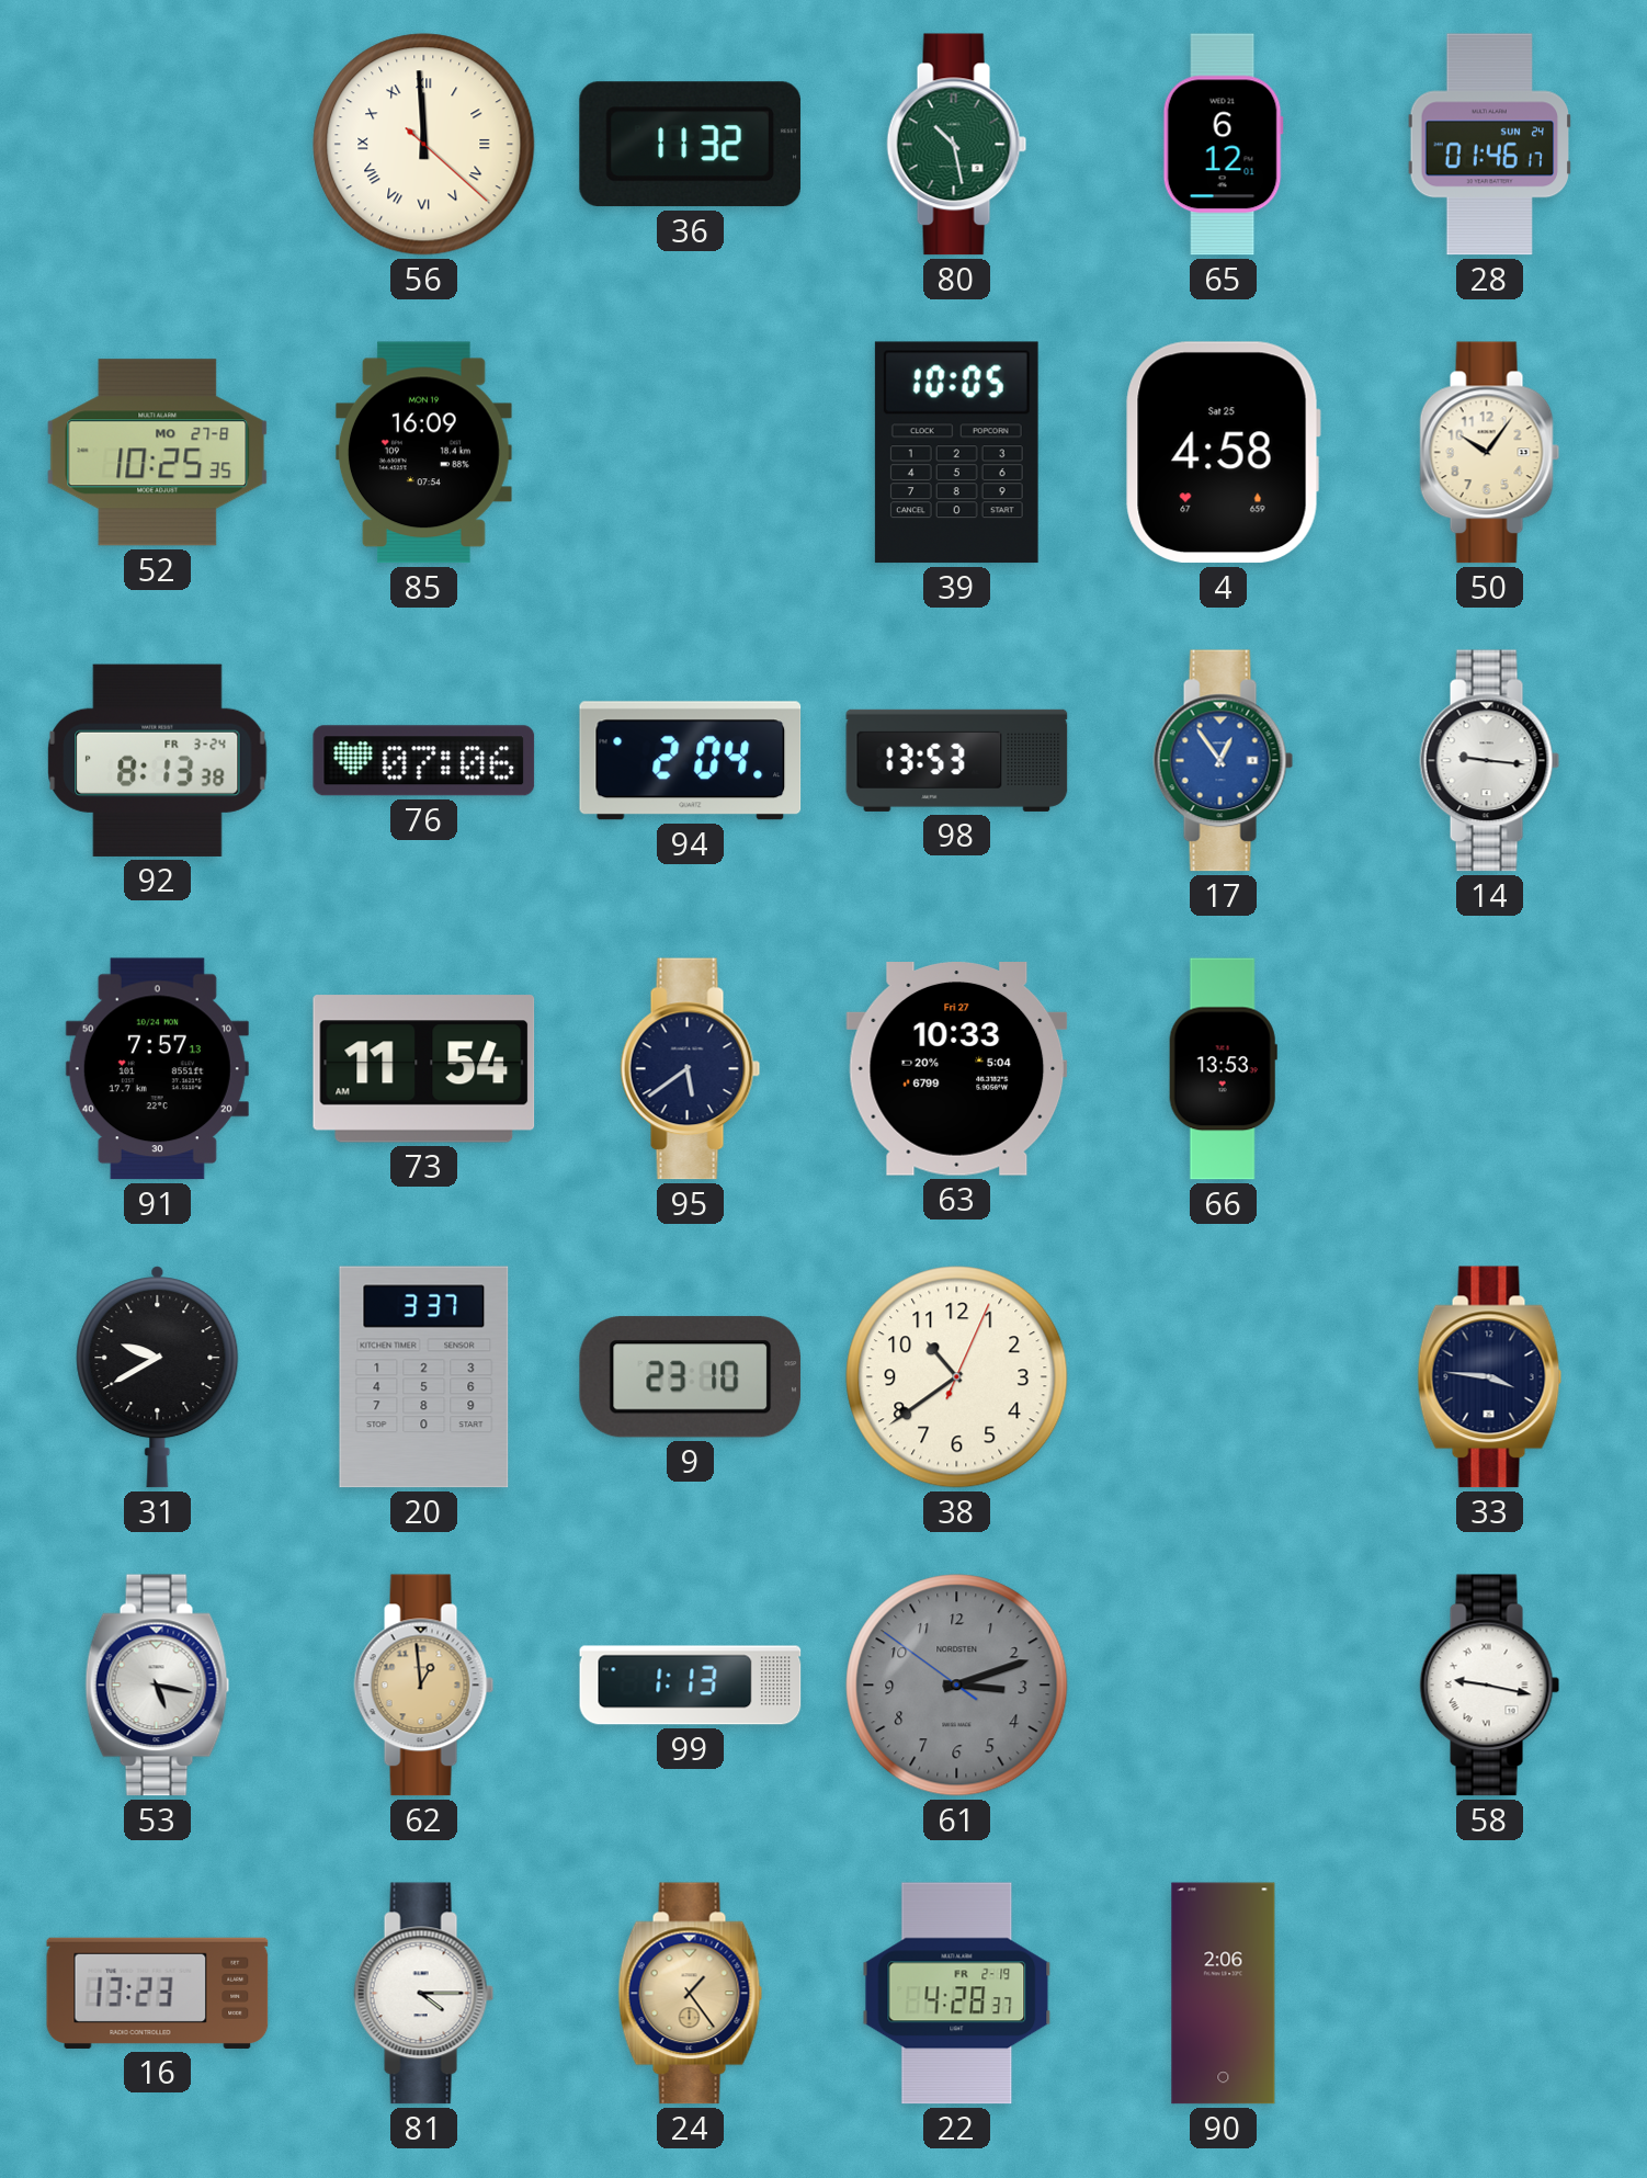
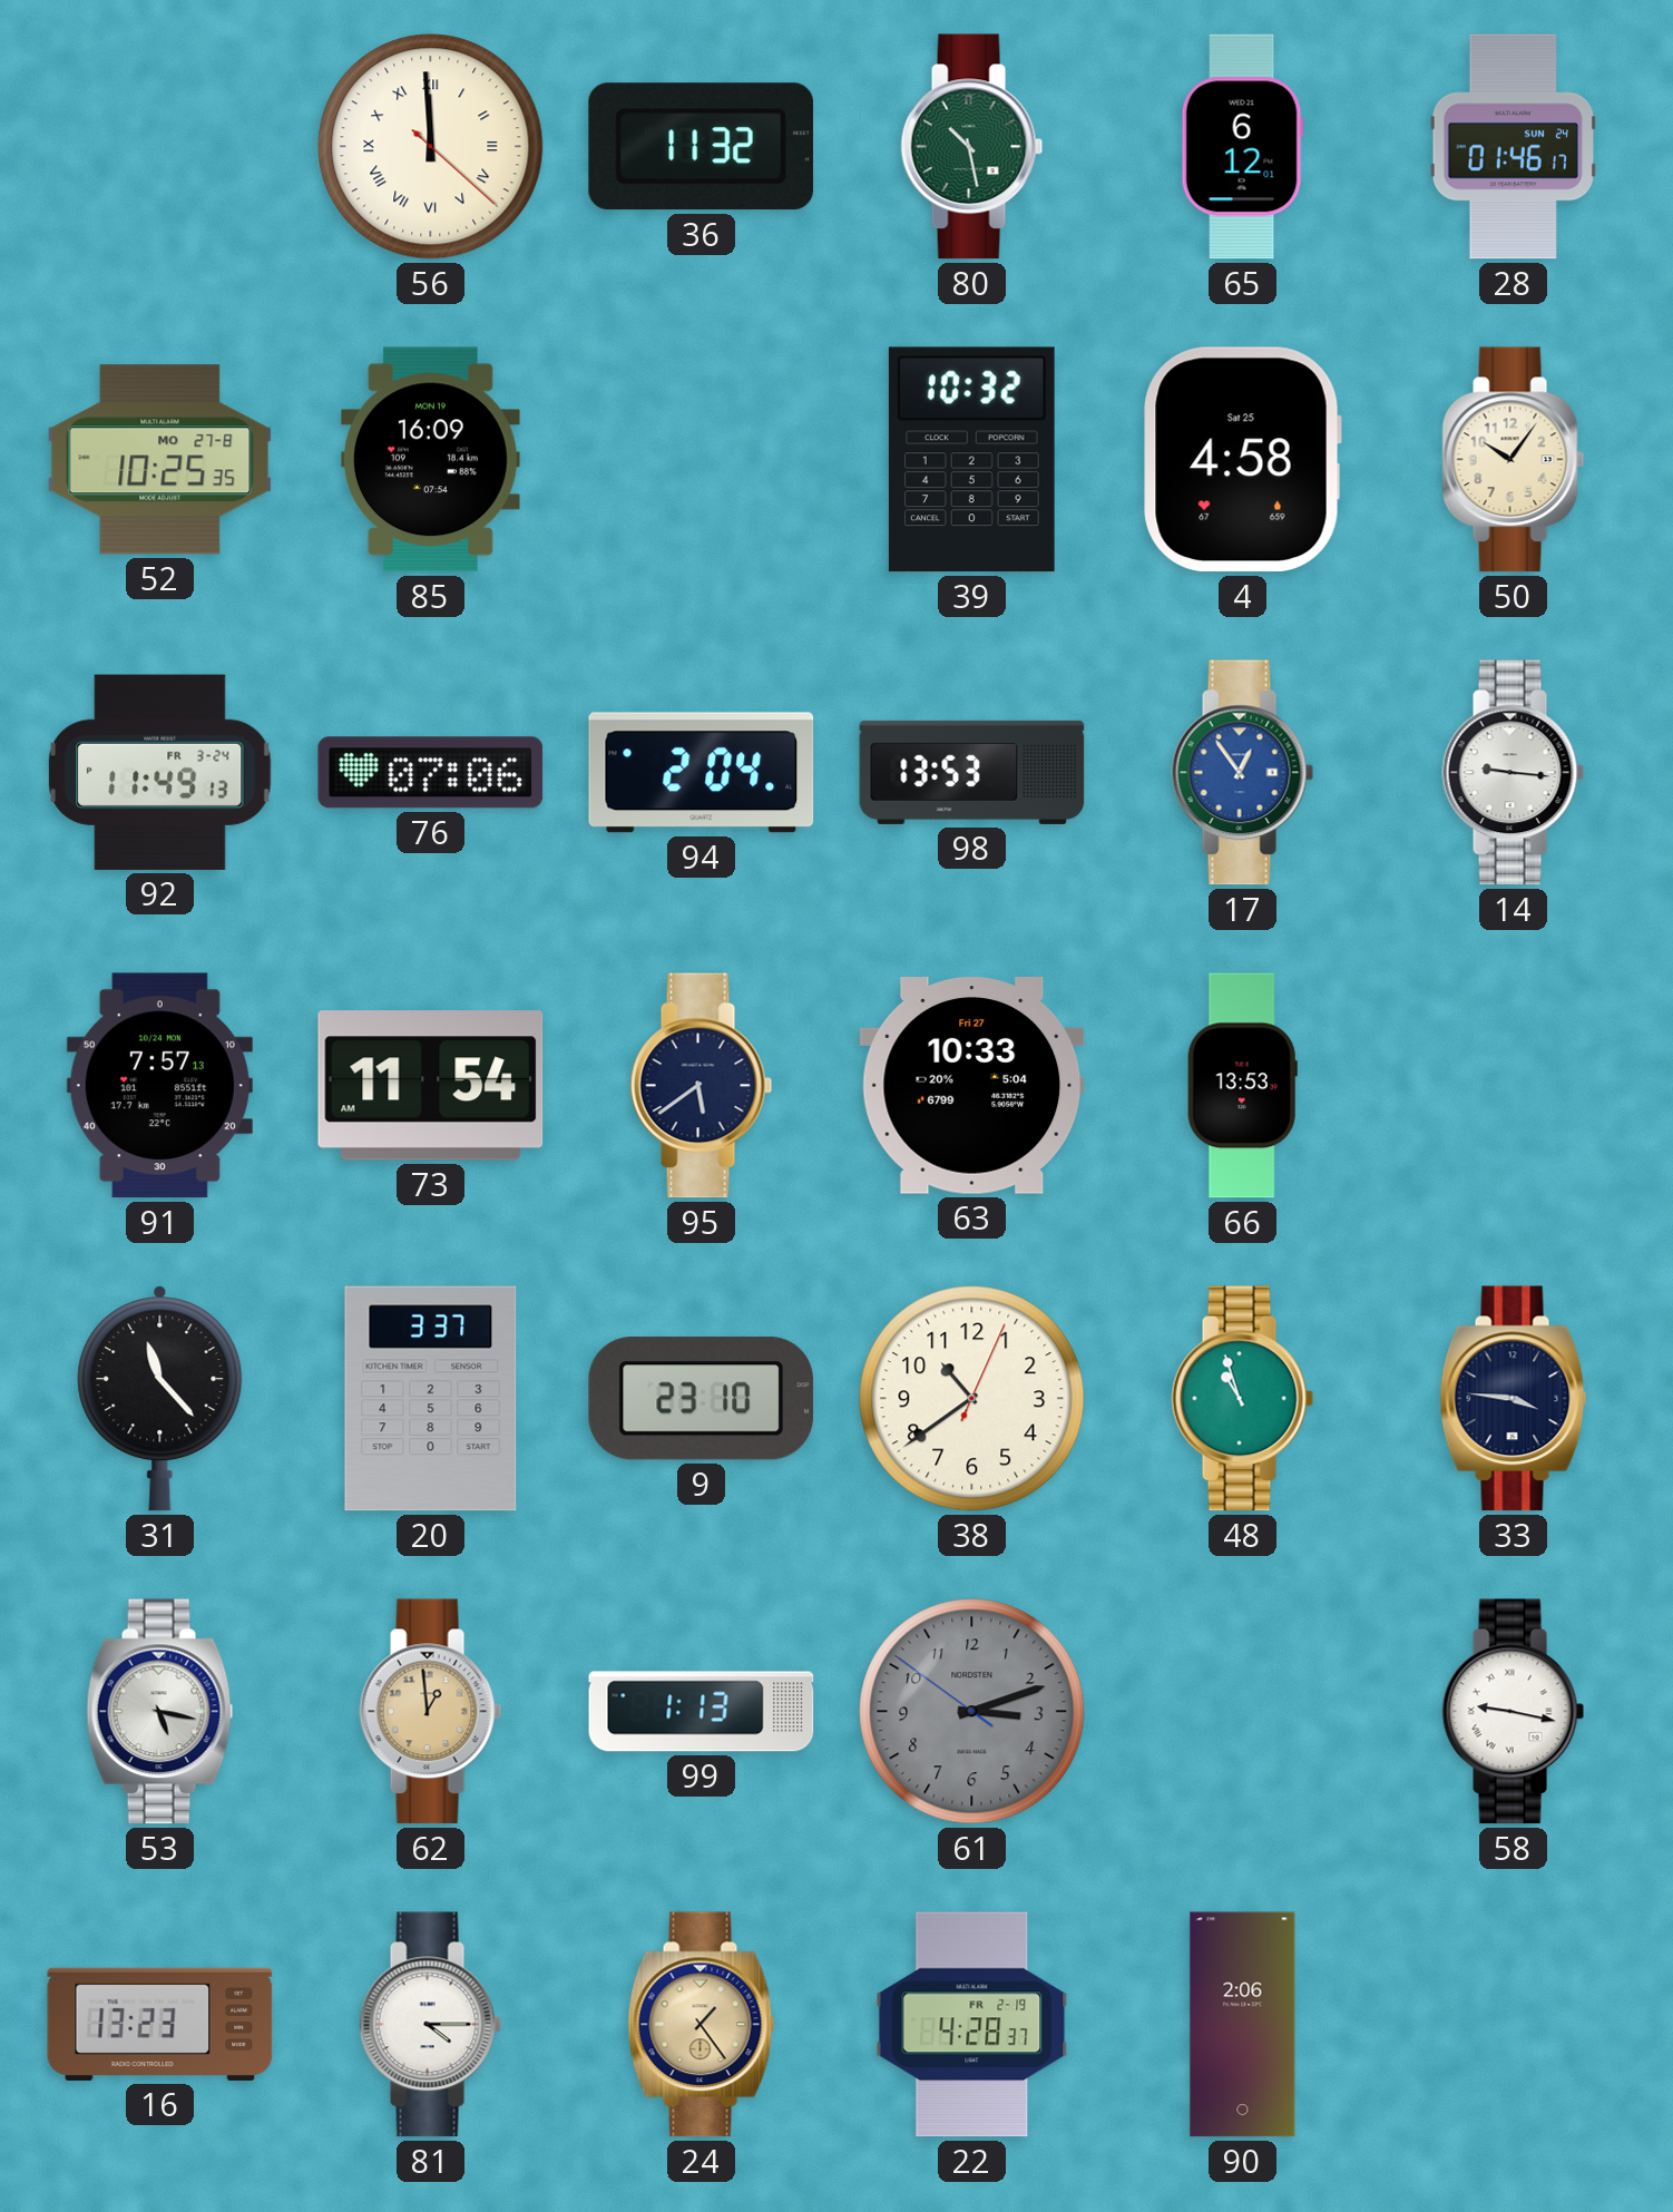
39: 10:05 -> 10:32
92: 8:13 -> 11:49
31: 9:40 -> 11:23
48: none -> 10:57
